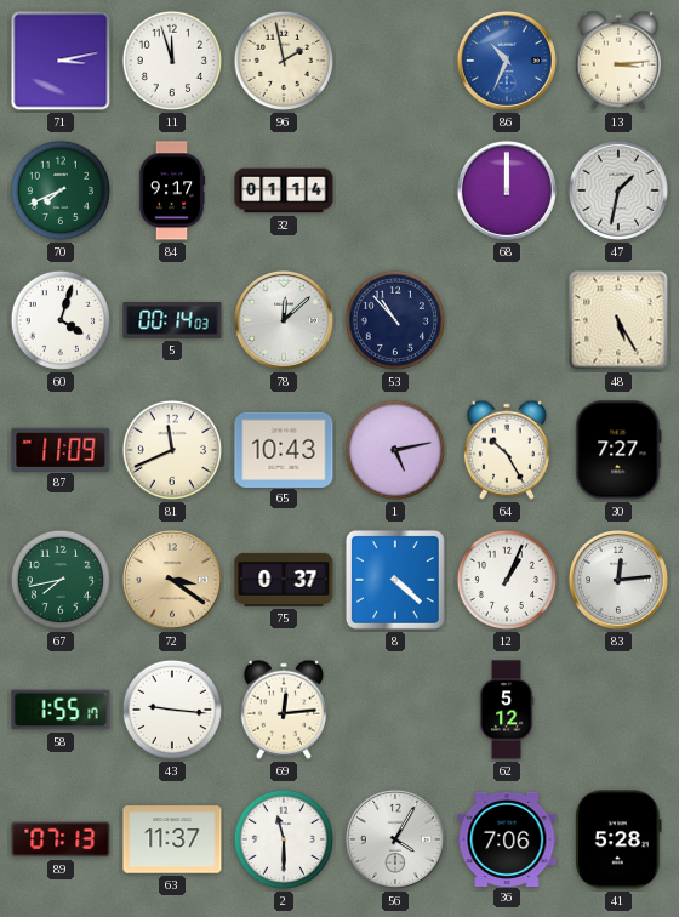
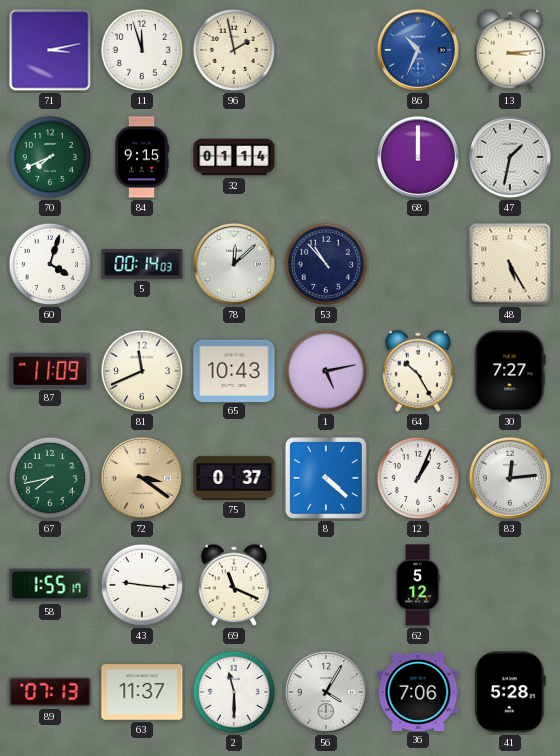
84: 9:17 -> 9:15
69: 12:14 -> 11:19
